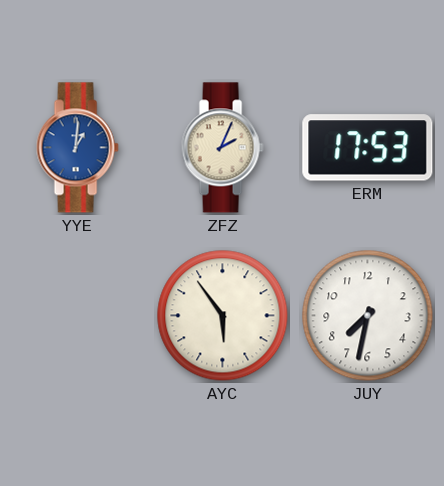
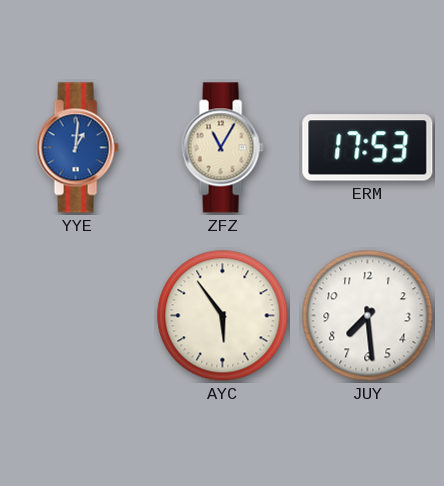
ZFZ: 2:04 -> 11:05
JUY: 7:32 -> 7:29
